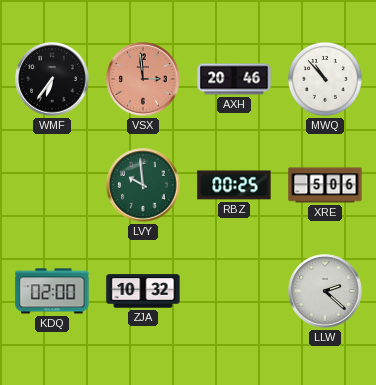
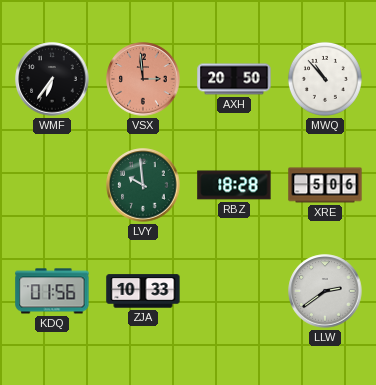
AXH: 20:46 -> 20:50
RBZ: 00:25 -> 18:28
KDQ: 02:00 -> 01:56
ZJA: 10:32 -> 10:33
LLW: 2:22 -> 2:39
